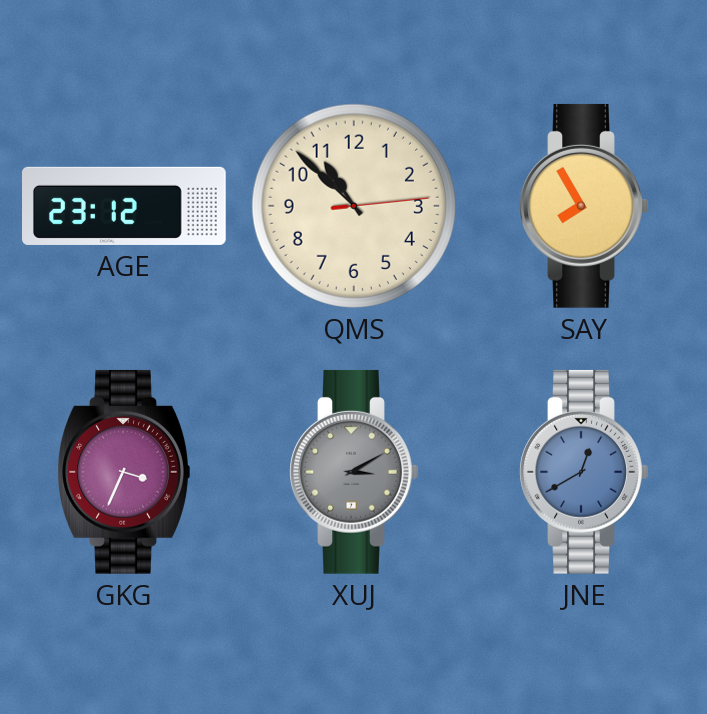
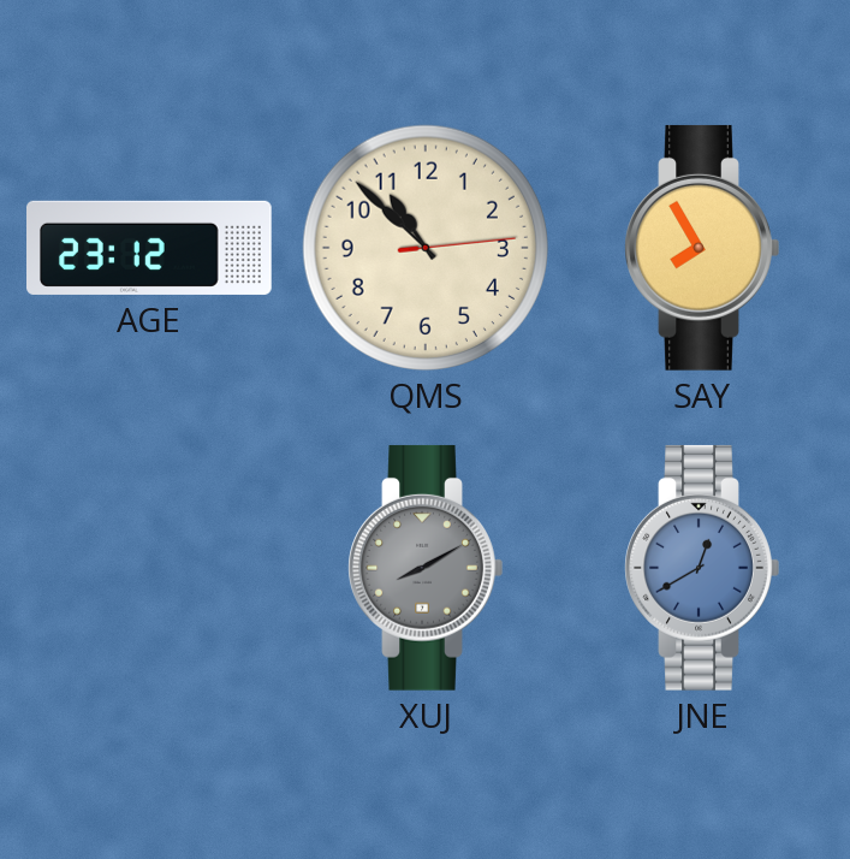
GKG: 3:34 -> none
XUJ: 3:10 -> 8:10
